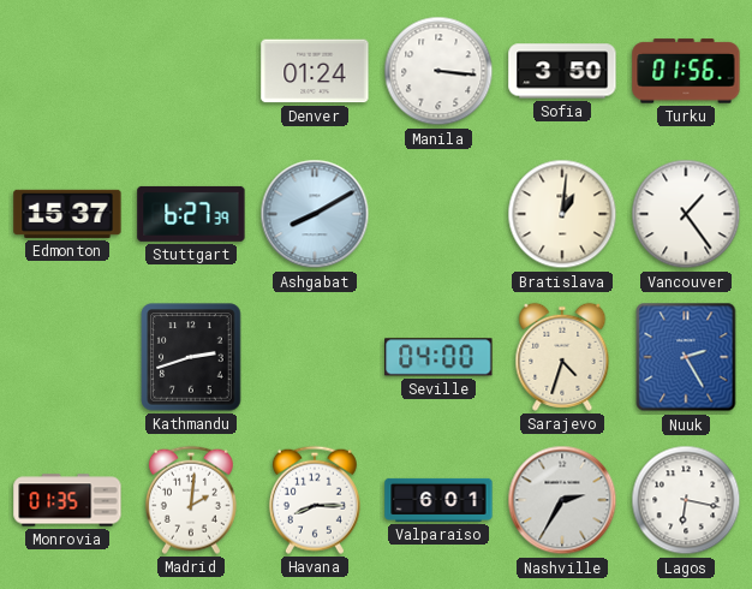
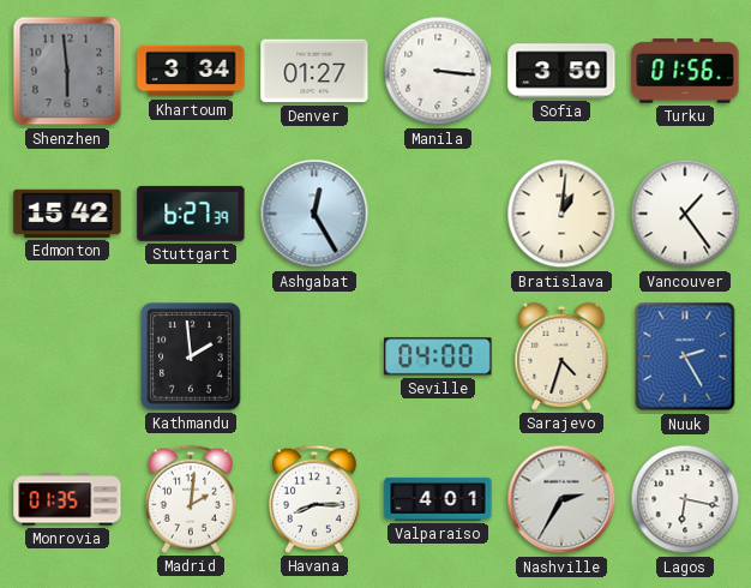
Shenzhen: none -> 5:59
Khartoum: none -> 3:34
Denver: 01:24 -> 01:27
Edmonton: 15:37 -> 15:42
Ashgabat: 8:10 -> 12:25
Kathmandu: 2:42 -> 1:59
Valparaiso: 6:01 -> 4:01
